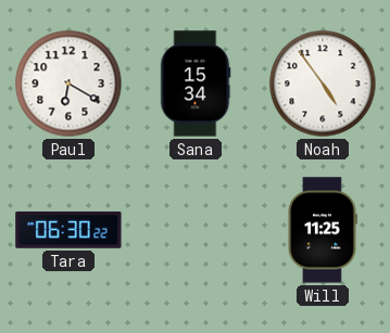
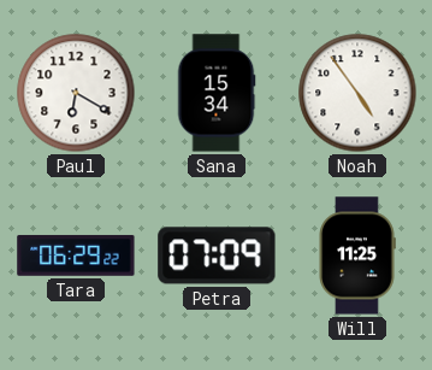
Tara: 06:30 -> 06:29
Petra: none -> 07:09
